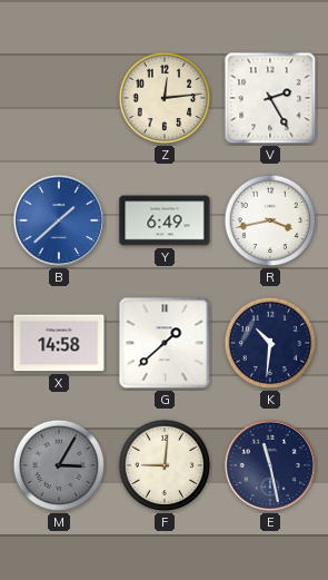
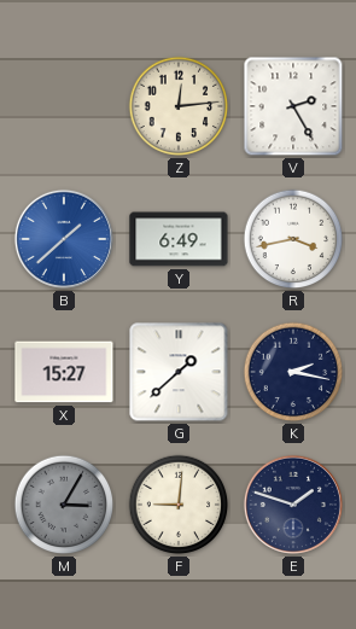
X: 14:58 -> 15:27
K: 10:31 -> 2:17
E: 11:28 -> 1:48
